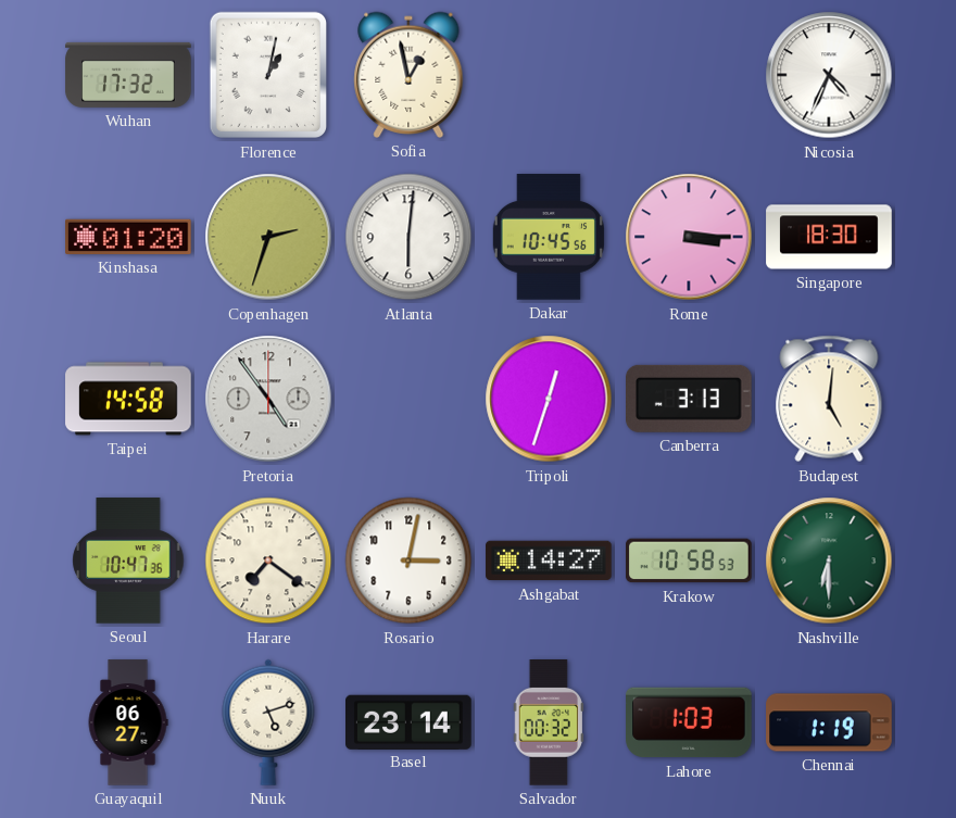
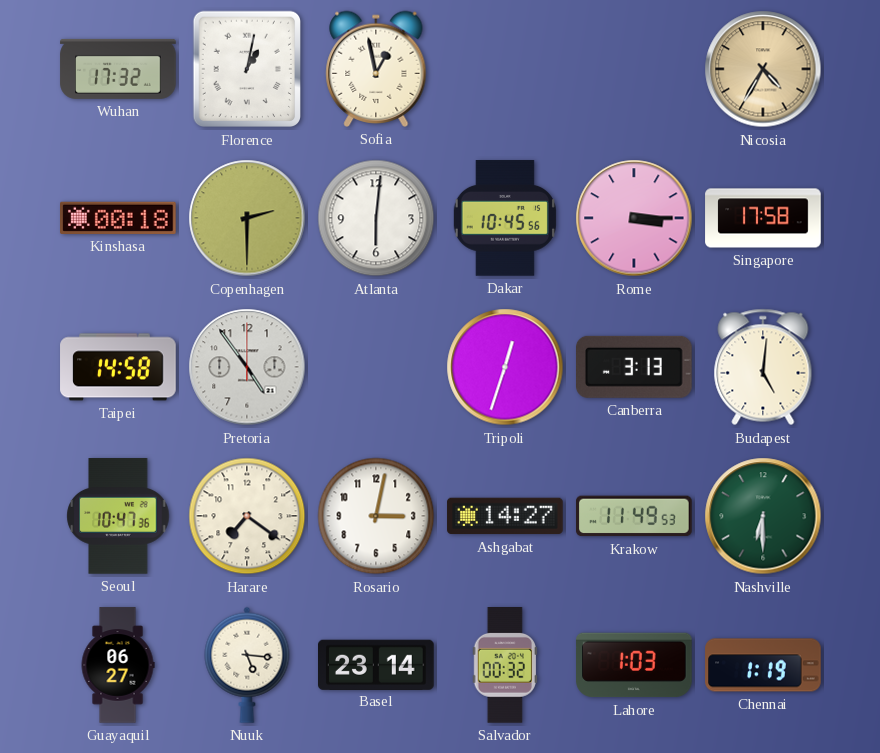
Nicosia: 4:34 -> 4:35
Nicosia dial: white -> champagne
Kinshasa: 01:20 -> 00:18
Copenhagen: 2:33 -> 2:30
Singapore: 18:30 -> 17:58
Krakow: 10:58 -> 11:49
Nuuk: 5:12 -> 5:16
